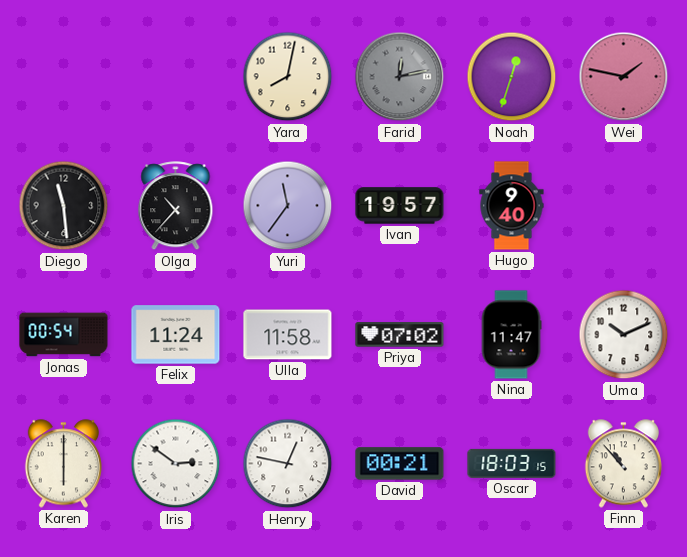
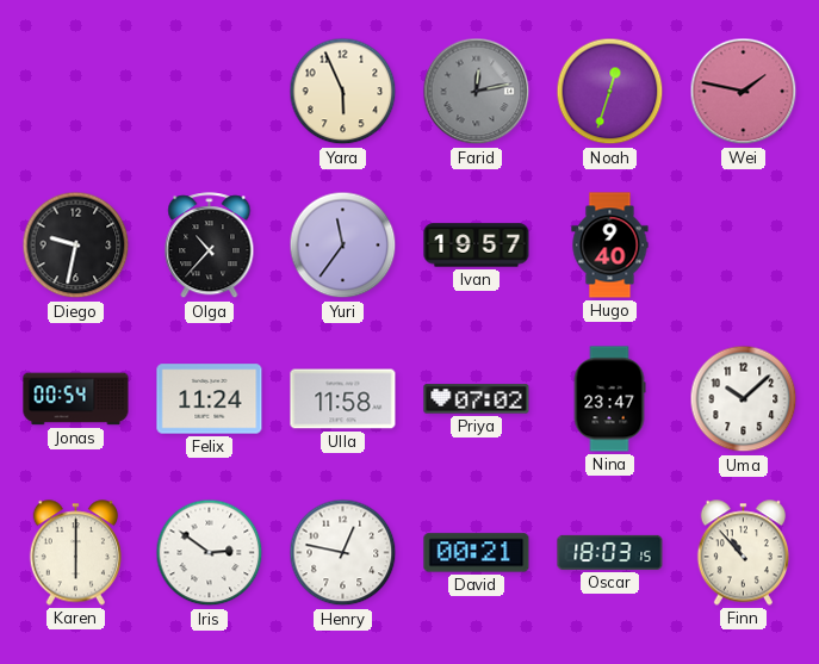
Yara: 8:02 -> 5:56
Diego: 11:29 -> 9:32
Nina: 11:47 -> 23:47
Uma: 10:11 -> 10:08
